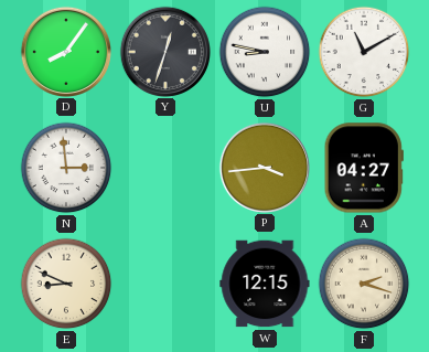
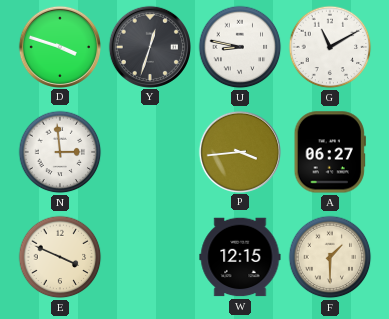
D: 8:06 -> 3:48
A: 04:27 -> 06:27
E: 8:49 -> 3:49
F: 2:18 -> 1:30
